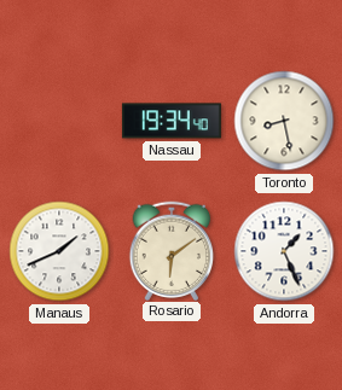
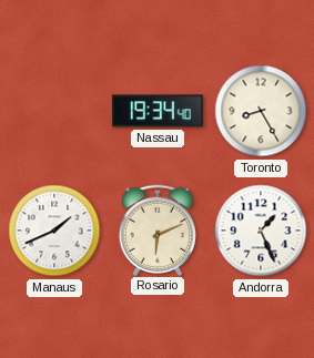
Toronto: 8:28 -> 8:25
Rosario: 6:09 -> 6:11
